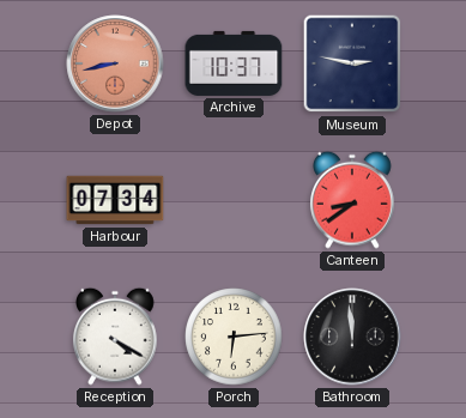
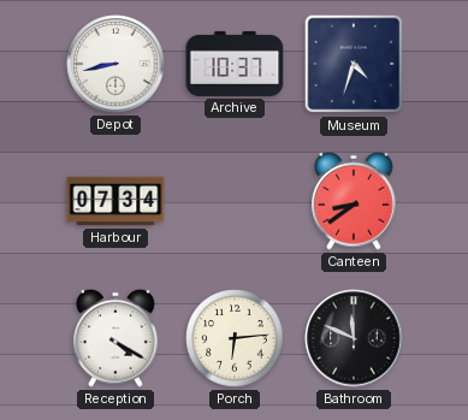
Depot dial: salmon -> white
Museum: 2:47 -> 4:33
Bathroom: 11:59 -> 11:49
